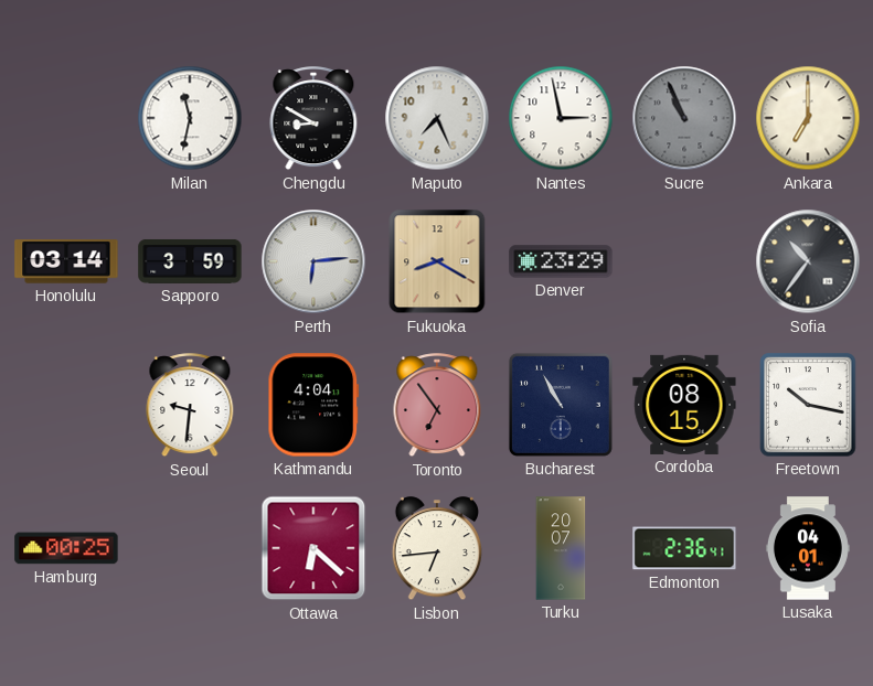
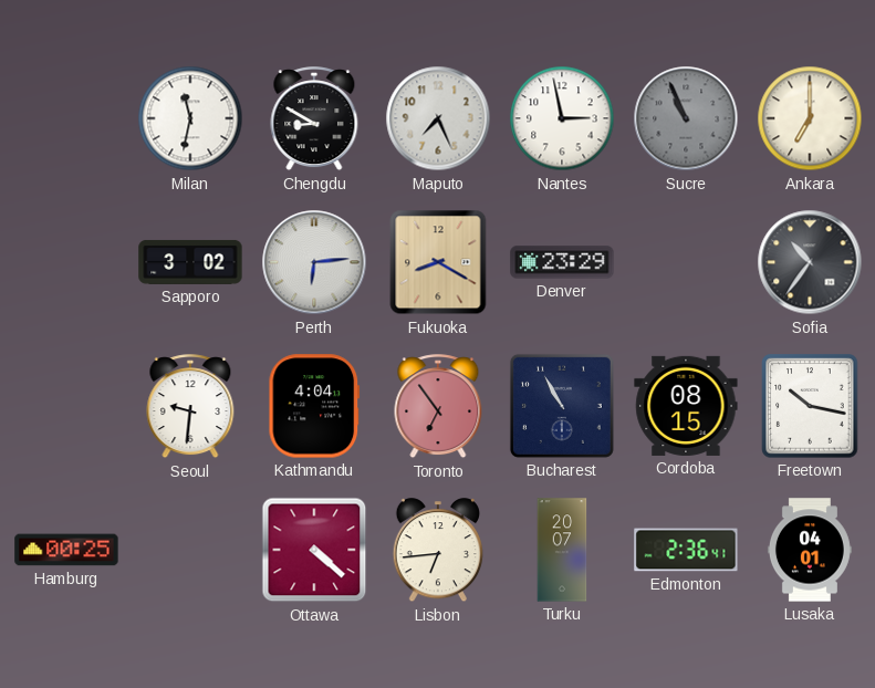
Honolulu: 03:14 -> none
Sapporo: 3:59 -> 3:02
Ottawa: 6:22 -> 4:22
